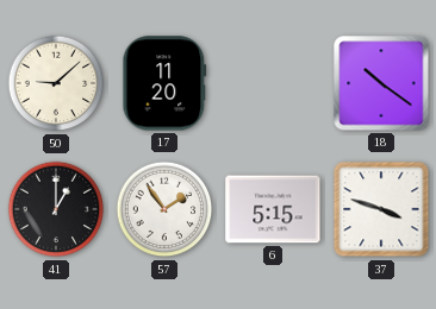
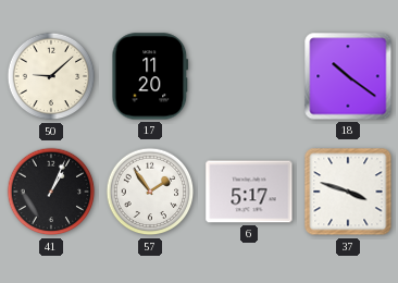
41: 1:00 -> 1:04
6: 5:15 -> 5:17
